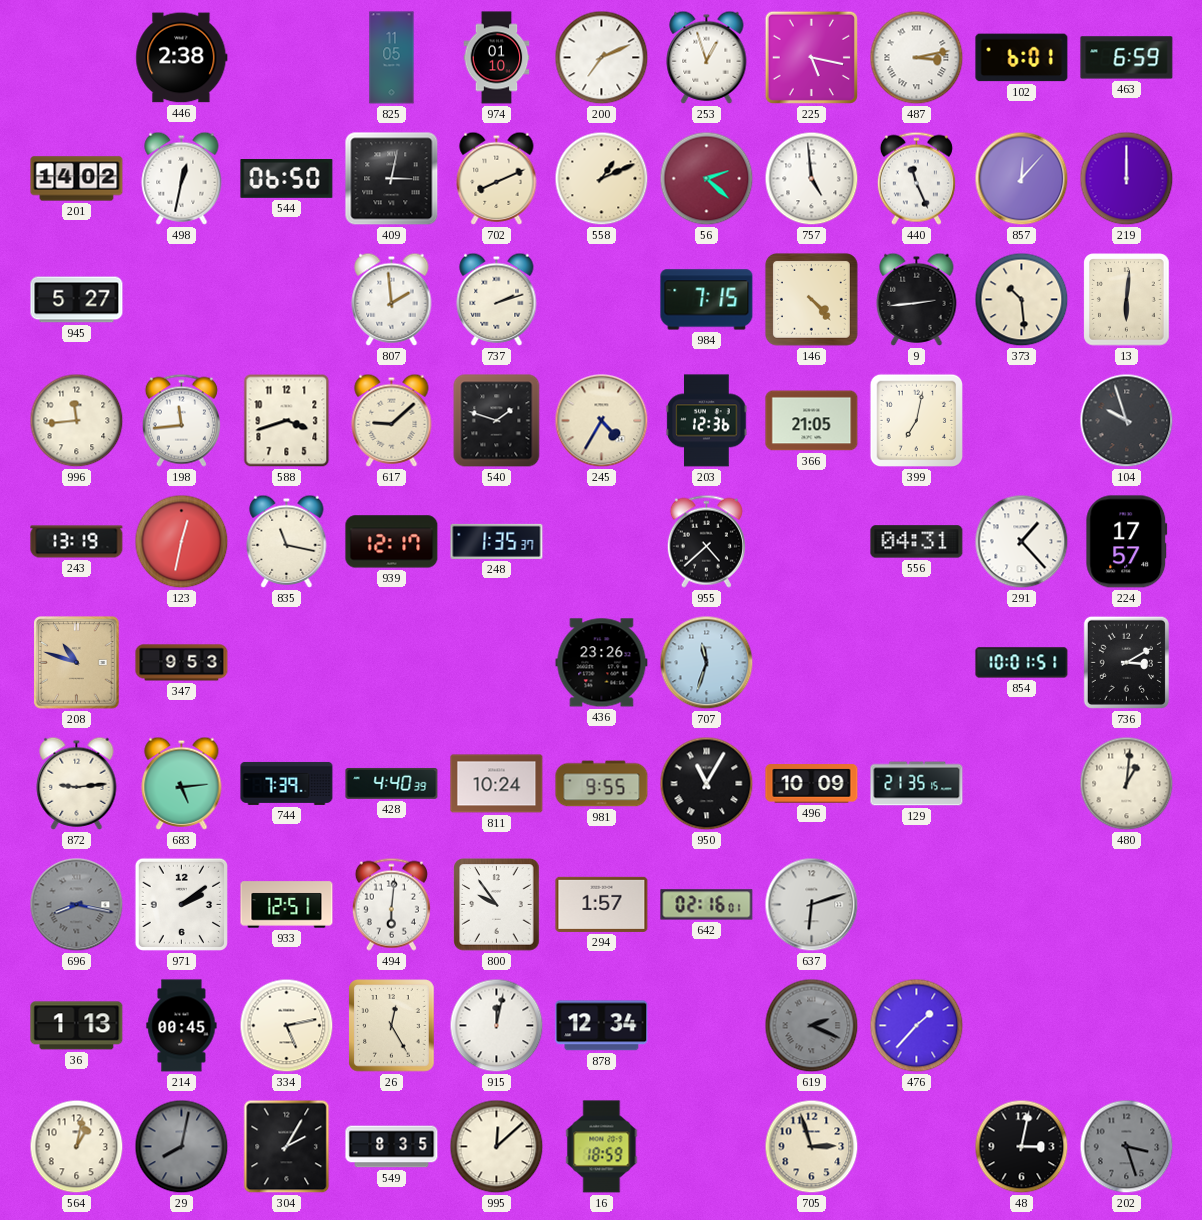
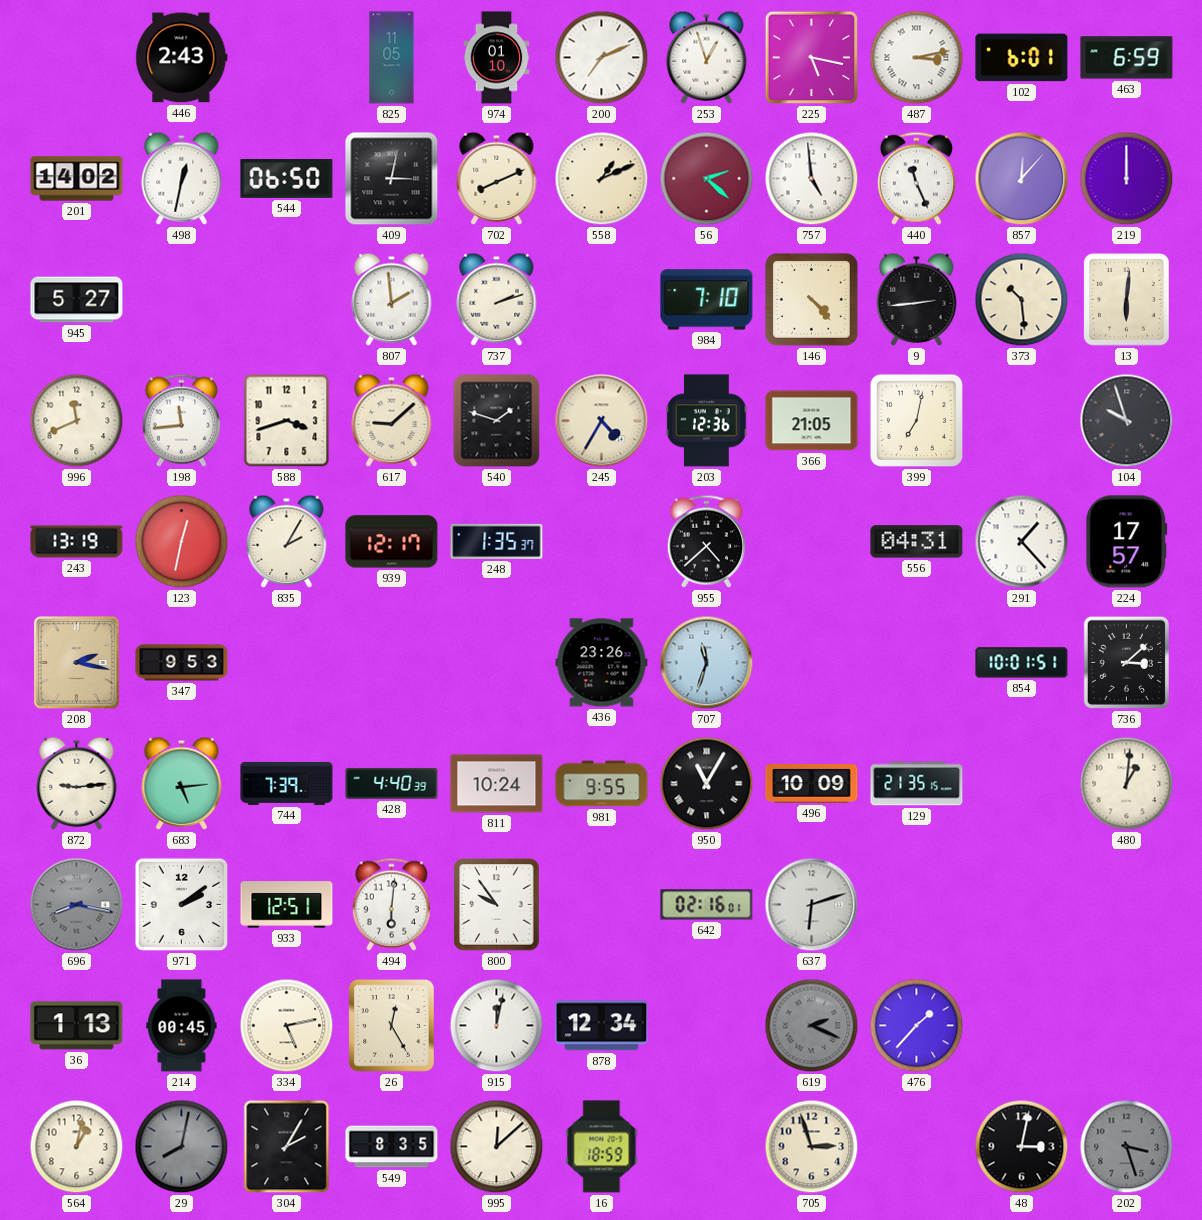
446: 2:38 -> 2:43
984: 7:15 -> 7:10
996: 11:44 -> 11:41
835: 11:17 -> 2:05
208: 10:48 -> 2:17
736: 3:10 -> 3:08
294: 1:57 -> none
